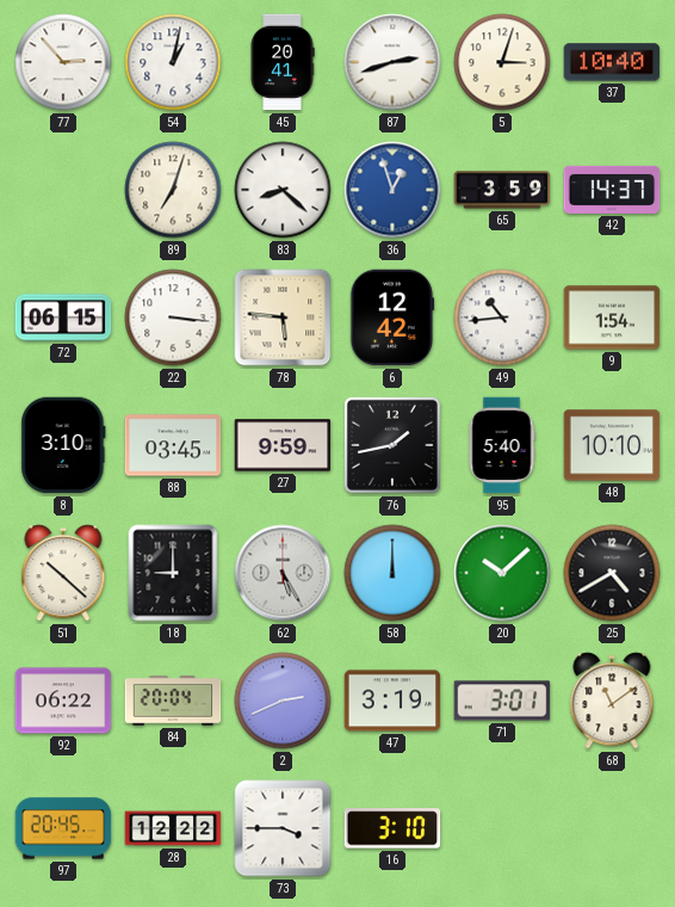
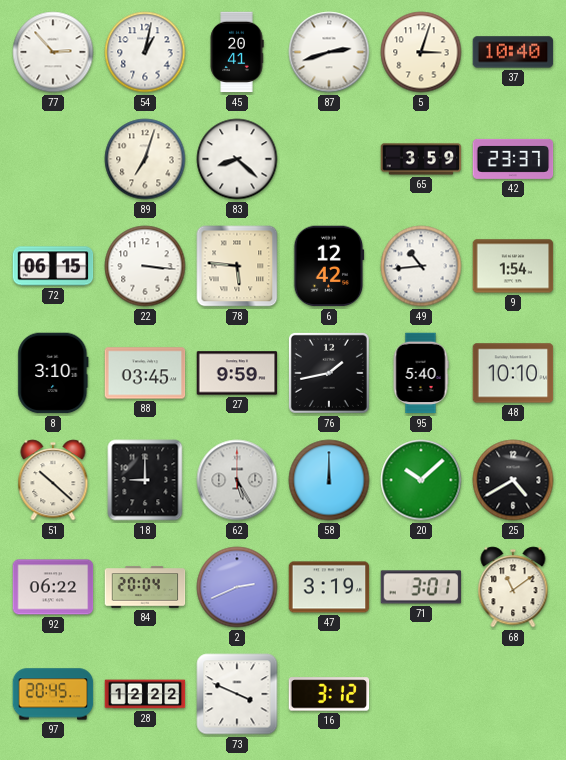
36: 12:57 -> none
42: 14:37 -> 23:37
73: 3:45 -> 3:49
16: 3:10 -> 3:12
